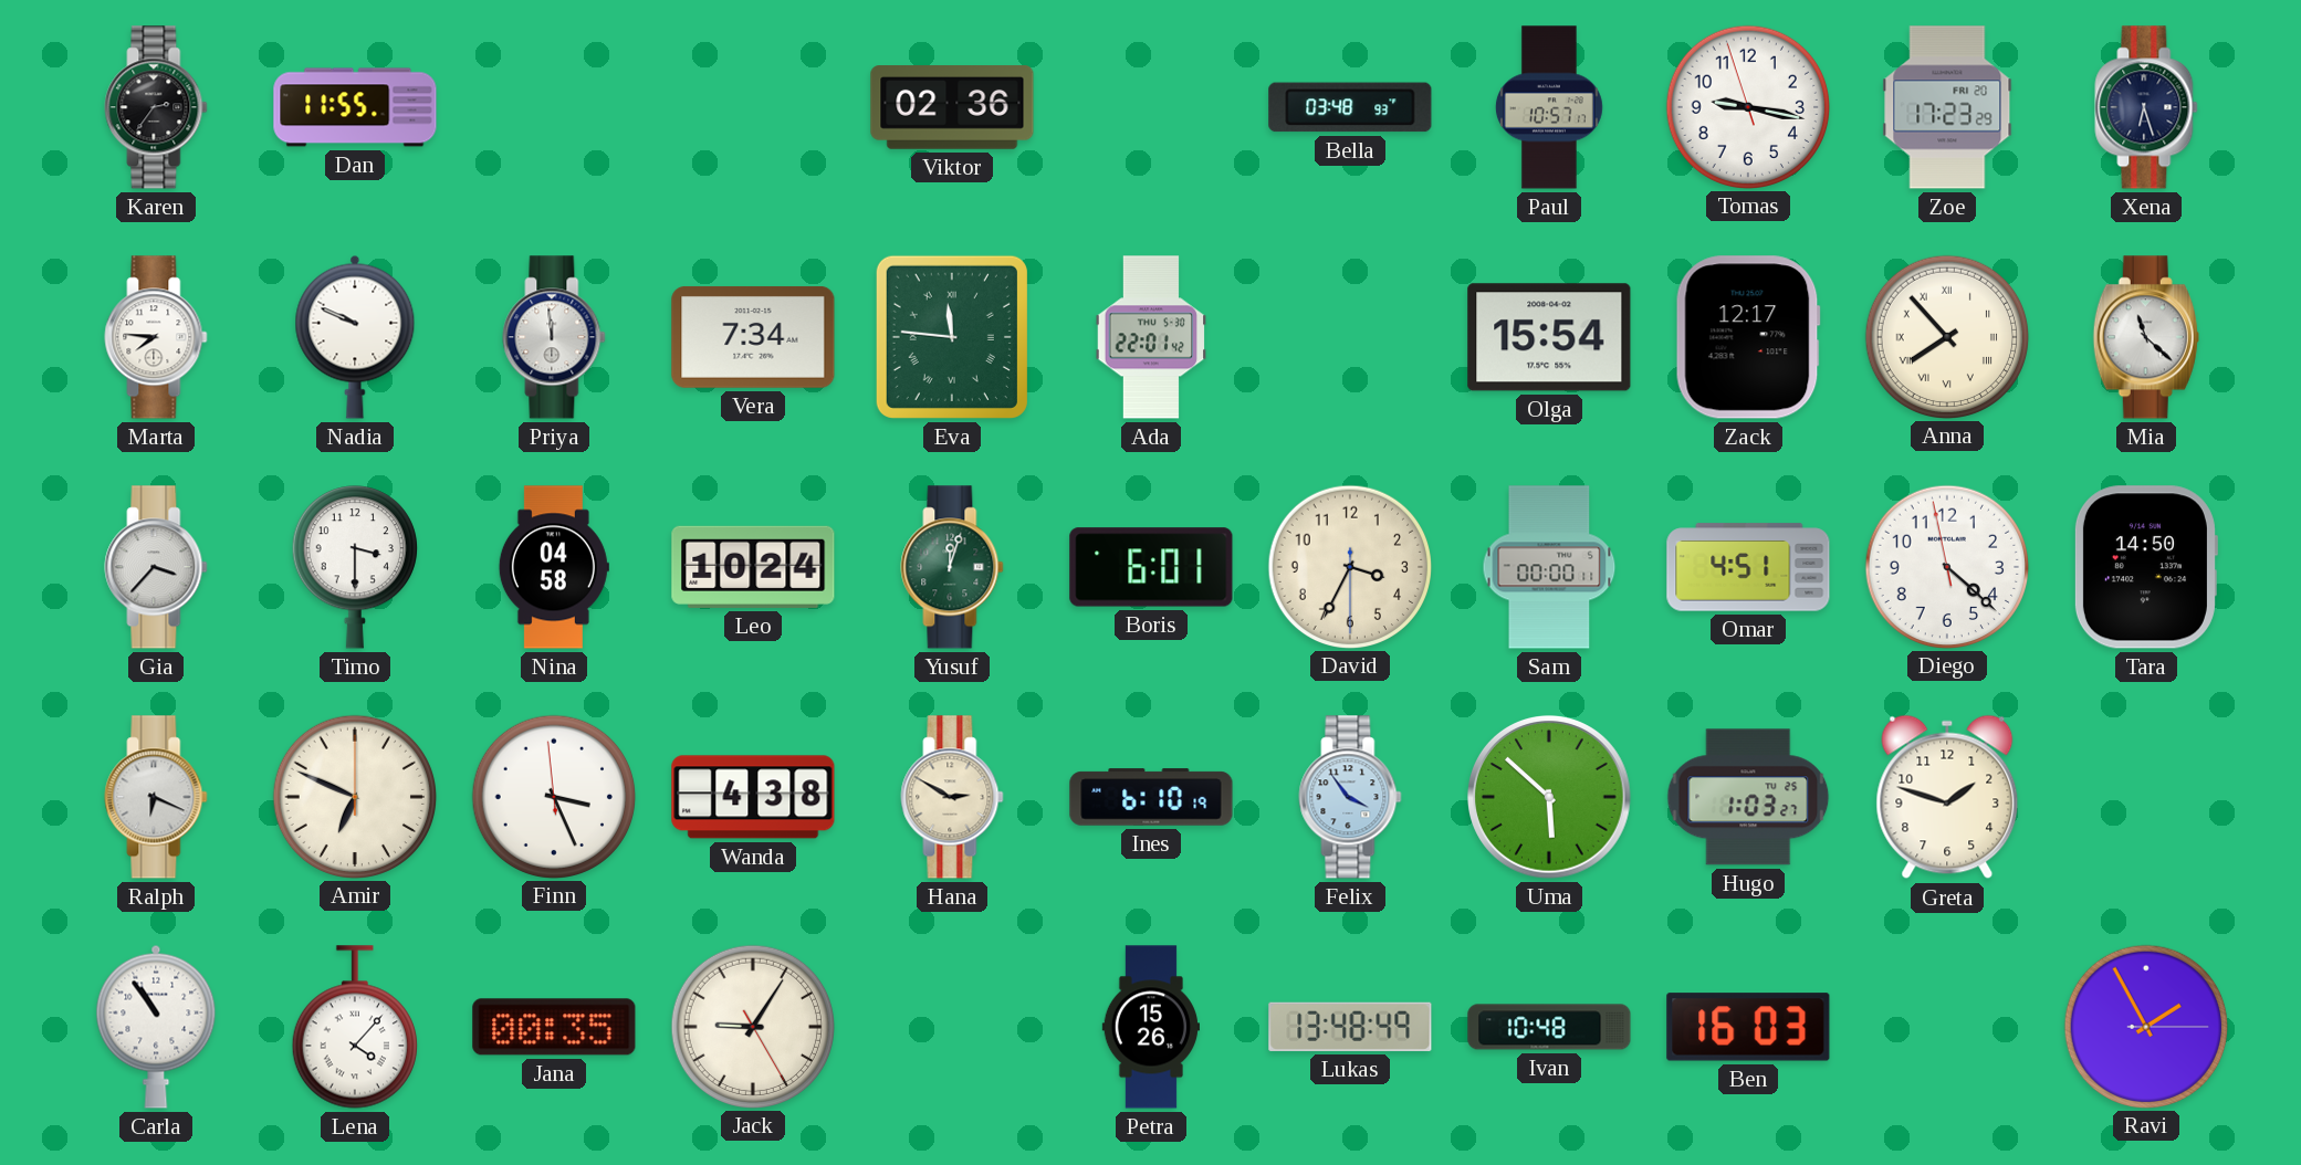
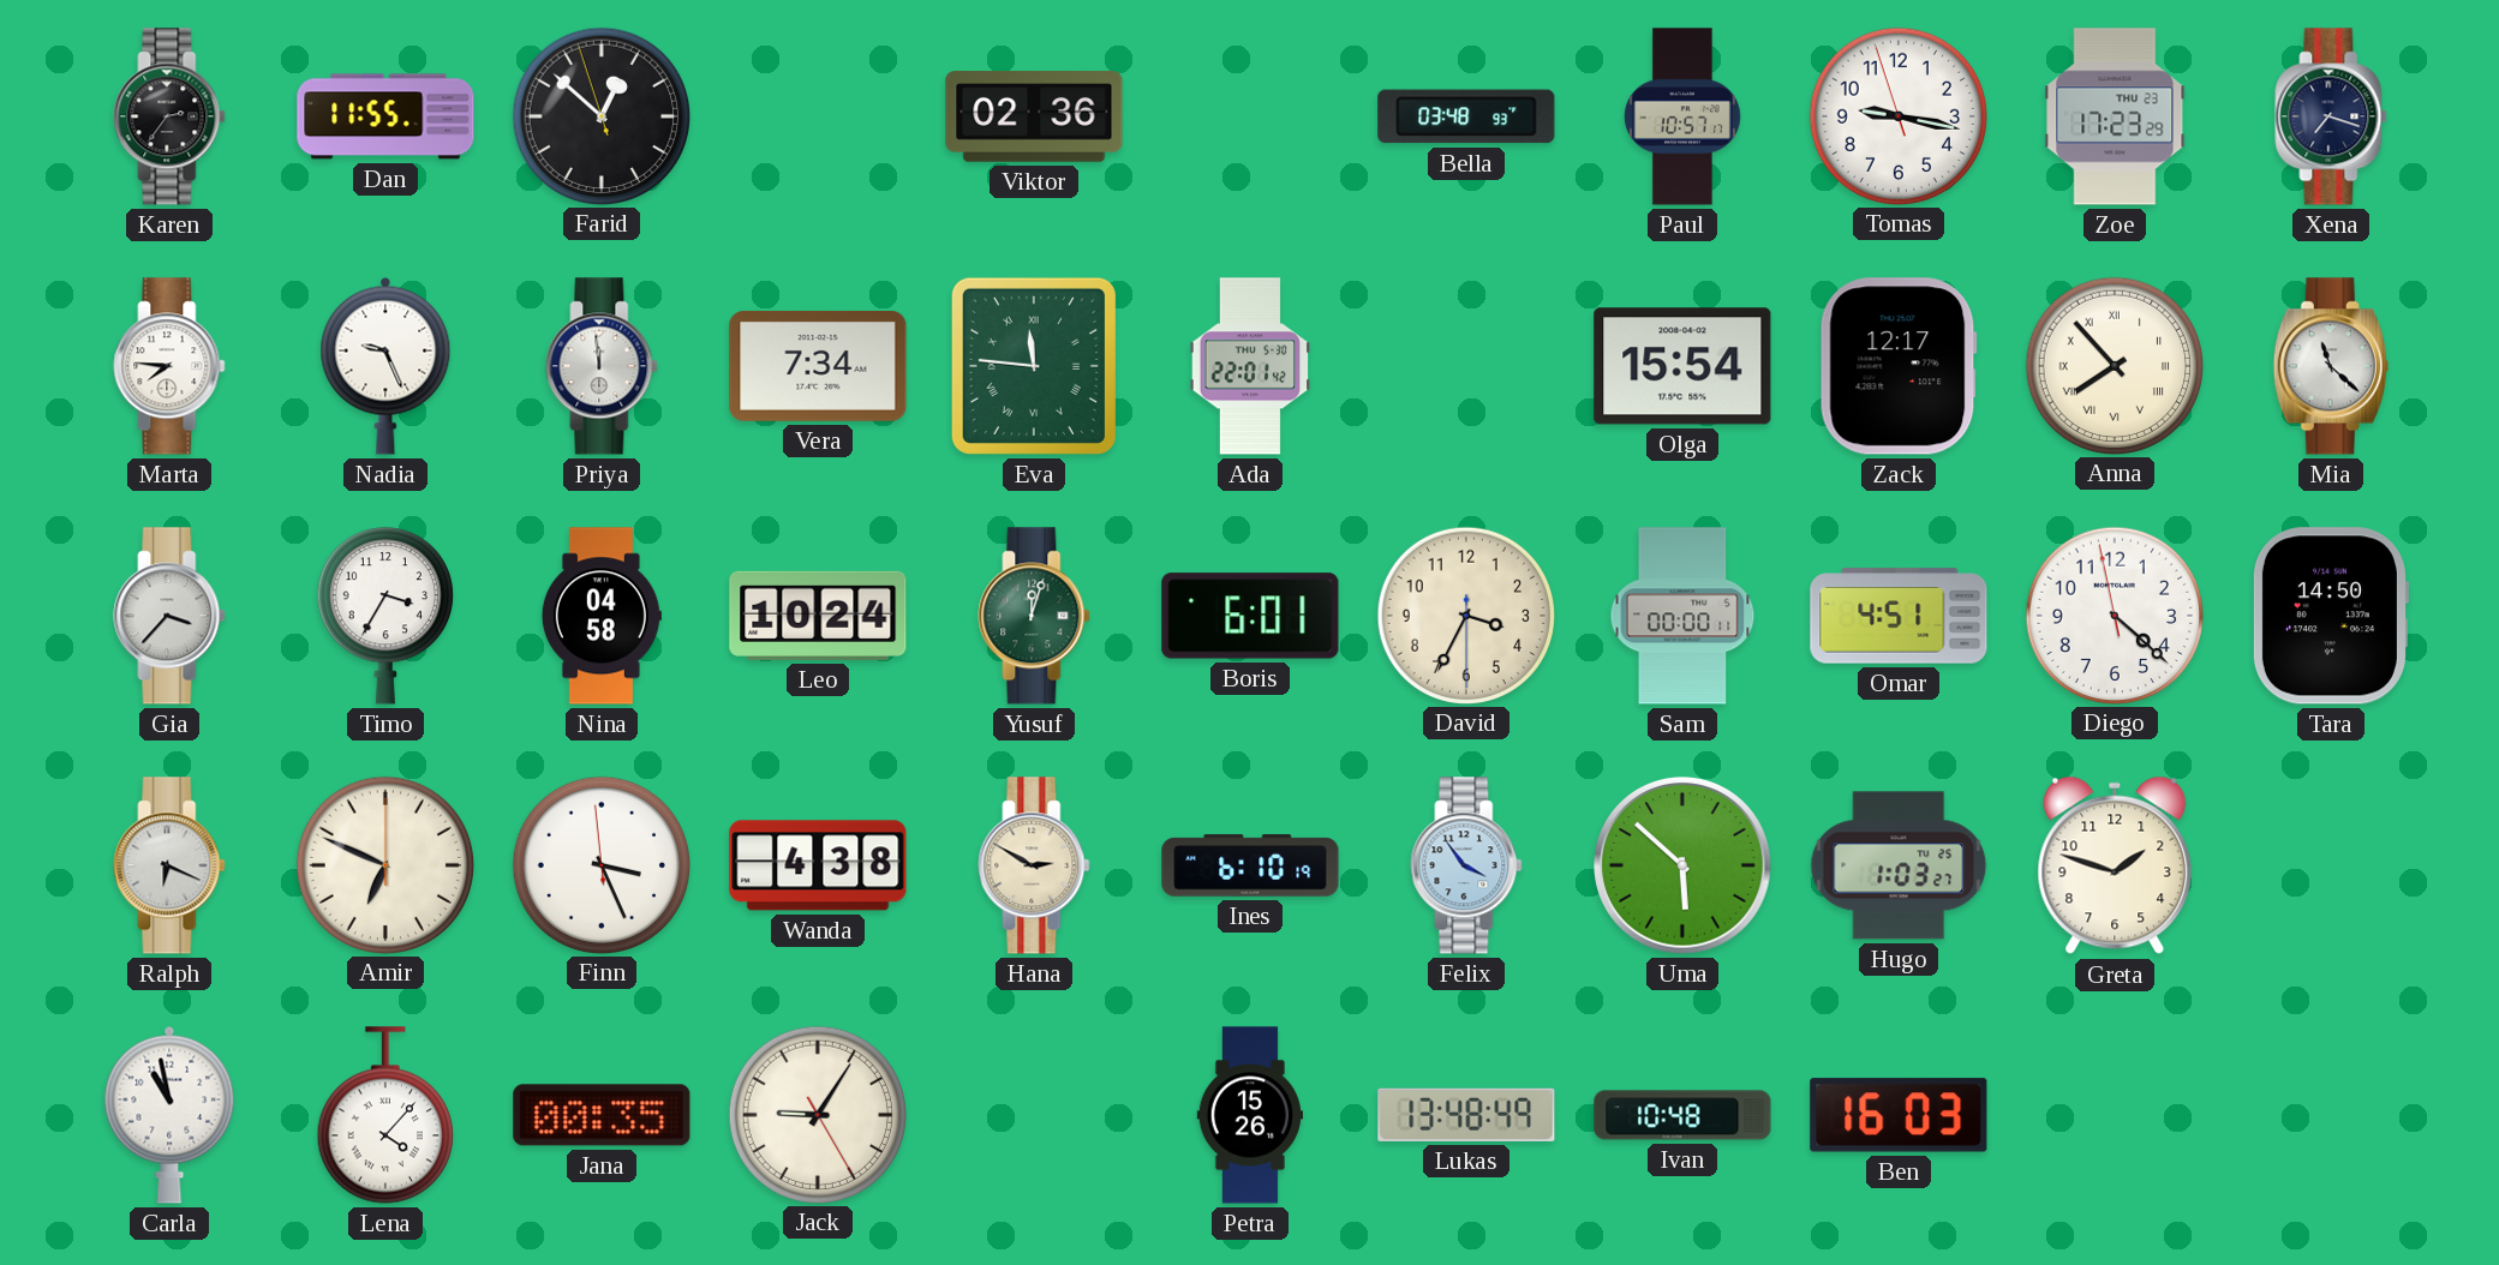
Farid: none -> 12:51
Zoe date: FRI 20 -> THU 23
Xena: 6:27 -> 7:18
Nadia: 9:49 -> 9:26
Timo: 3:30 -> 3:35
Carla: 10:54 -> 10:58
Ravi: 1:55 -> none
